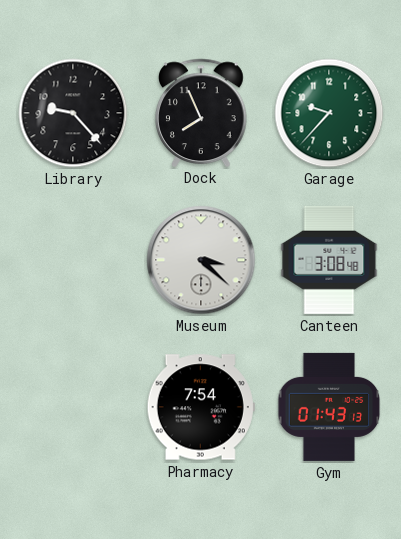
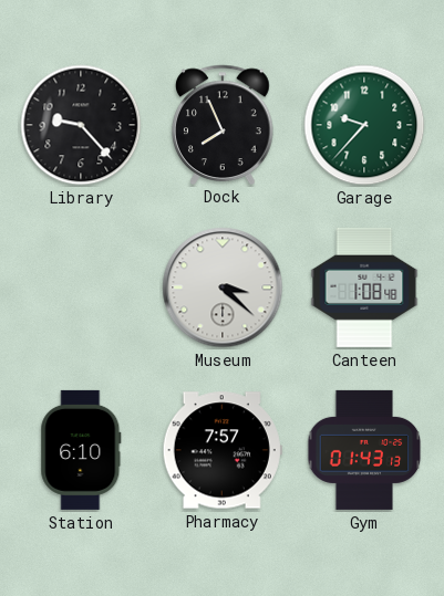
Canteen: 3:08 -> 1:08
Station: none -> 6:10
Pharmacy: 7:54 -> 7:57
